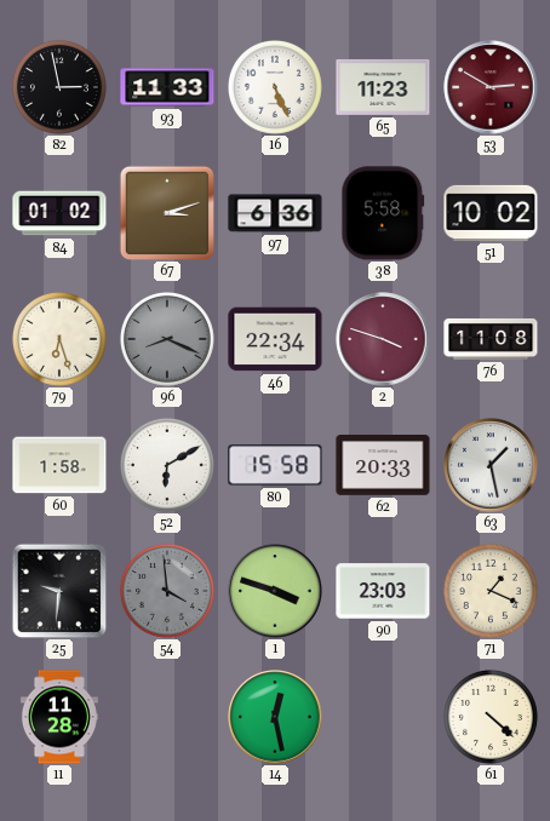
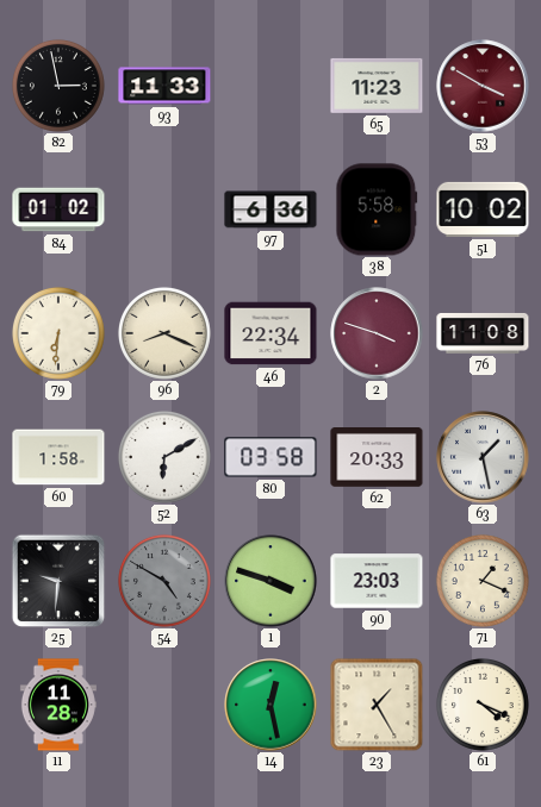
16: 5:26 -> none
53: 2:50 -> 3:50
67: 3:12 -> none
79: 6:27 -> 6:31
96 dial: grey -> cream
80: 15:58 -> 03:58
54: 3:59 -> 4:50
23: none -> 1:25
61: 4:22 -> 4:19
